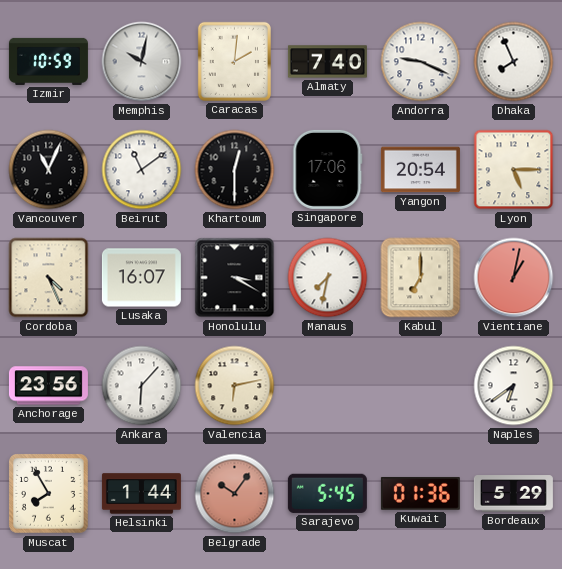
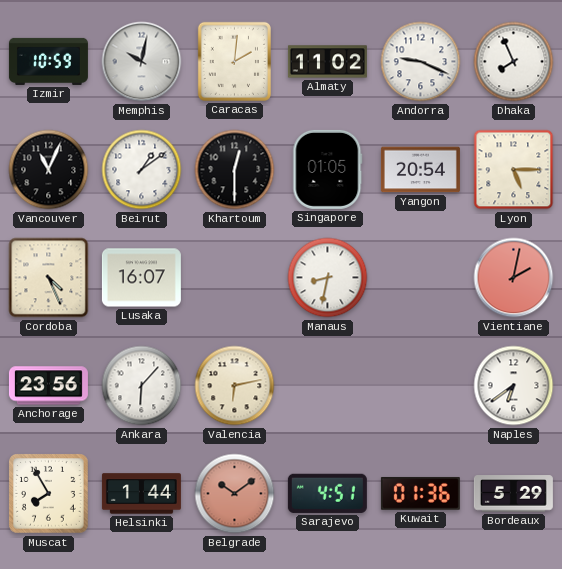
Almaty: 7:40 -> 11:02
Beirut: 11:09 -> 1:09
Singapore: 17:06 -> 01:05
Honolulu: 3:20 -> none
Manaus: 7:32 -> 8:32
Kabul: 7:00 -> none
Vientiane: 1:02 -> 2:02
Belgrade: 10:06 -> 10:09
Sarajevo: 5:45 -> 4:51
